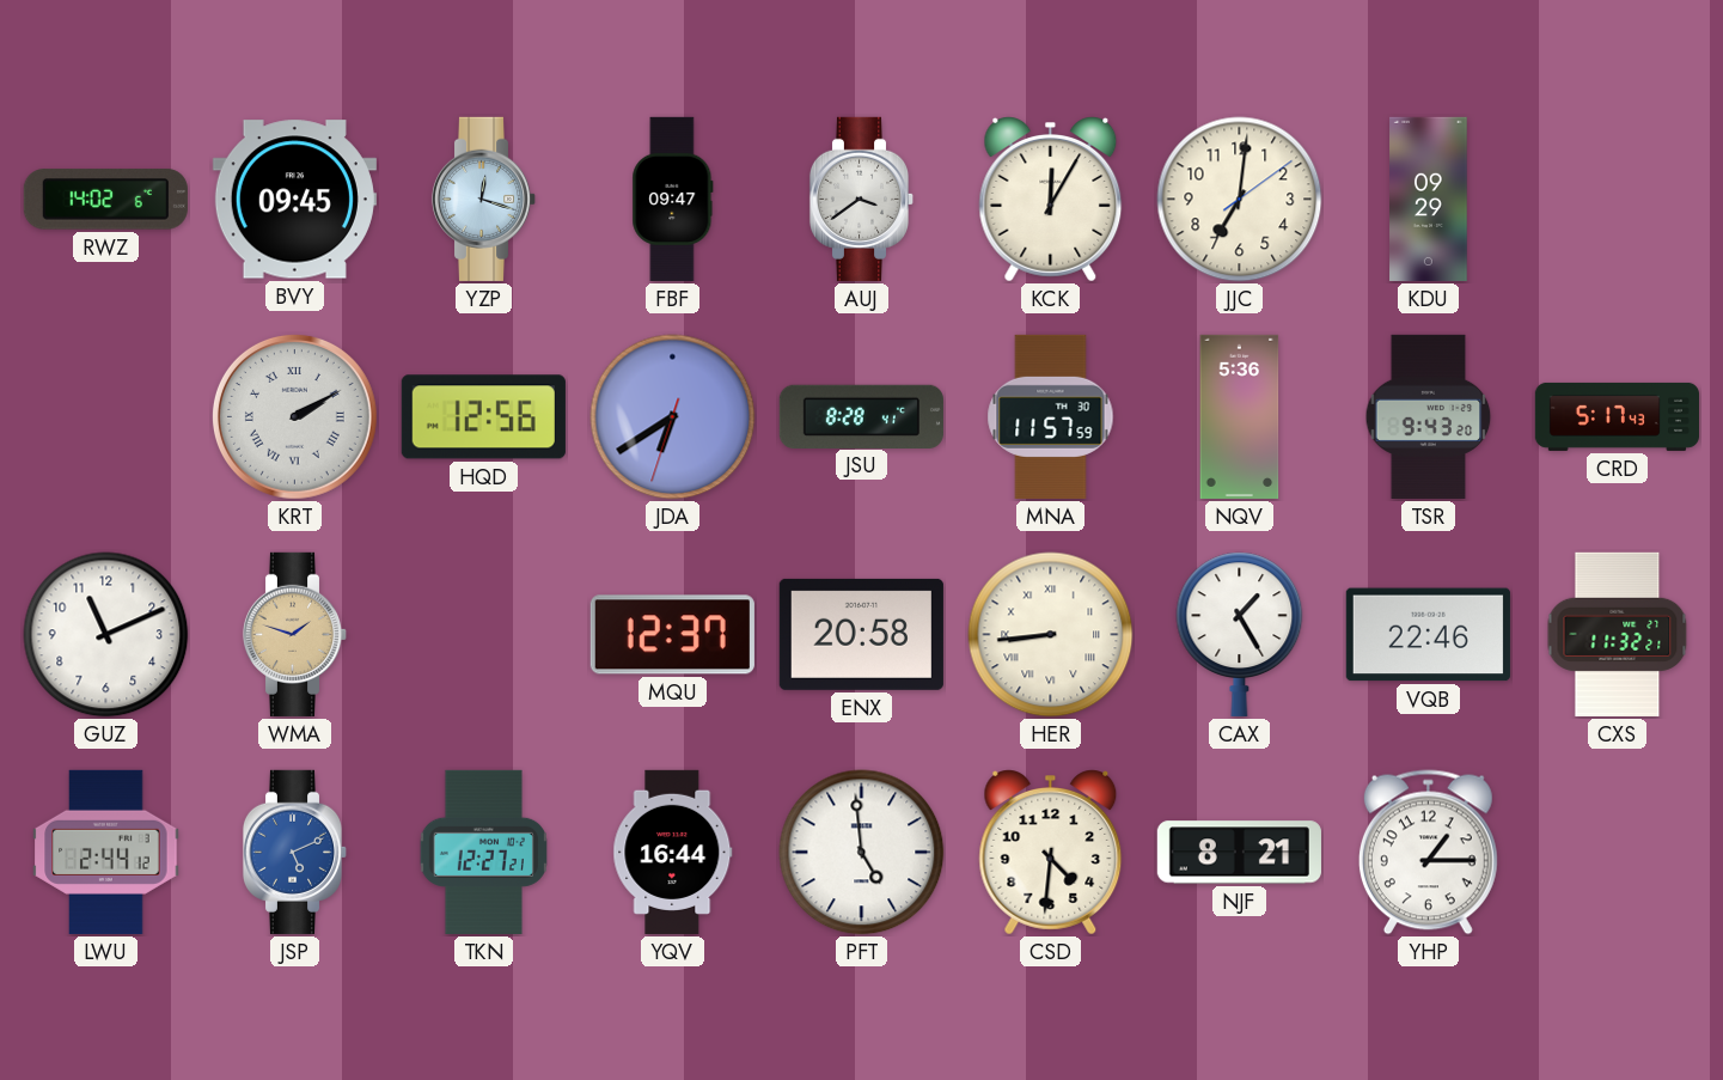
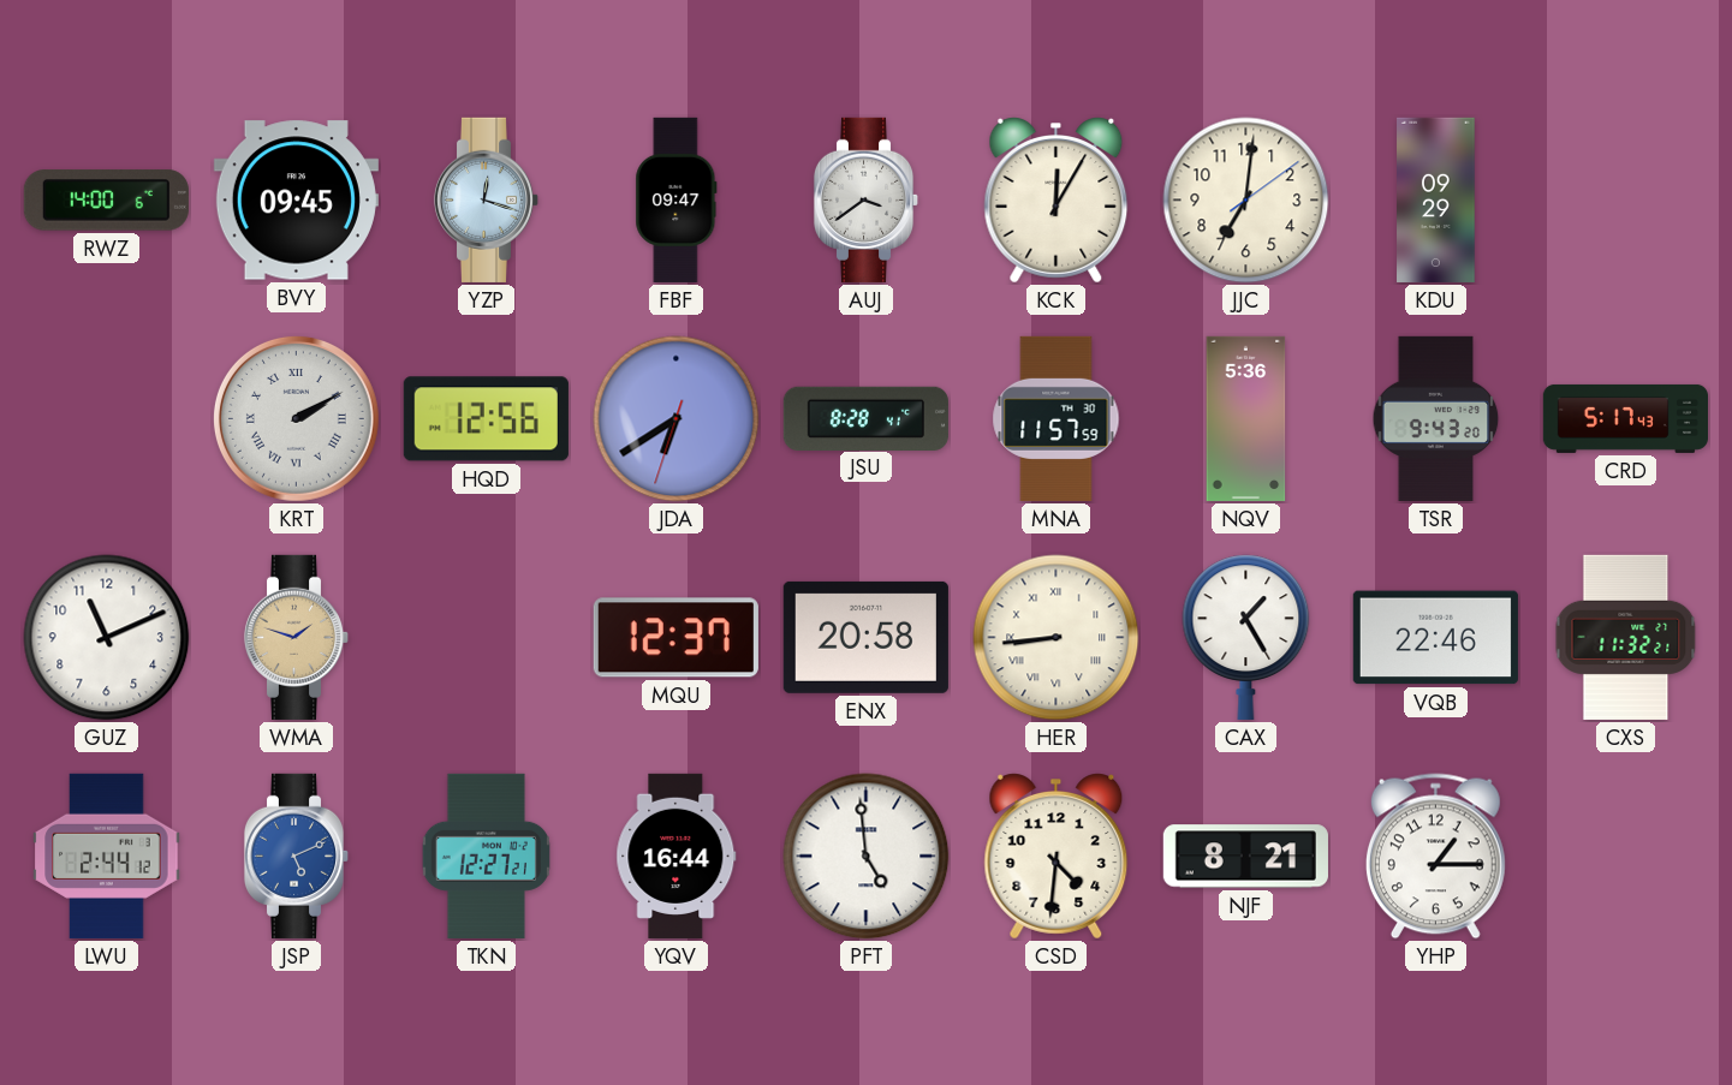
RWZ: 14:02 -> 14:00
